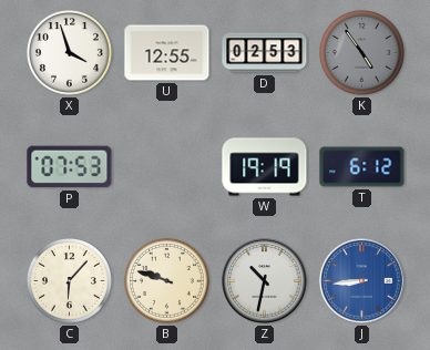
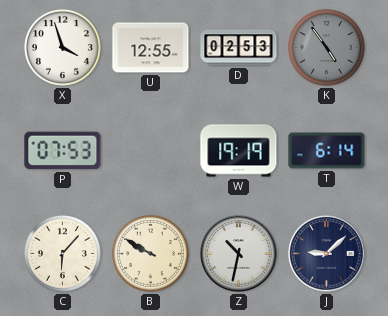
T: 6:12 -> 6:14
B: 9:48 -> 9:50
J: 8:44 -> 9:08
J dial: blue -> navy
